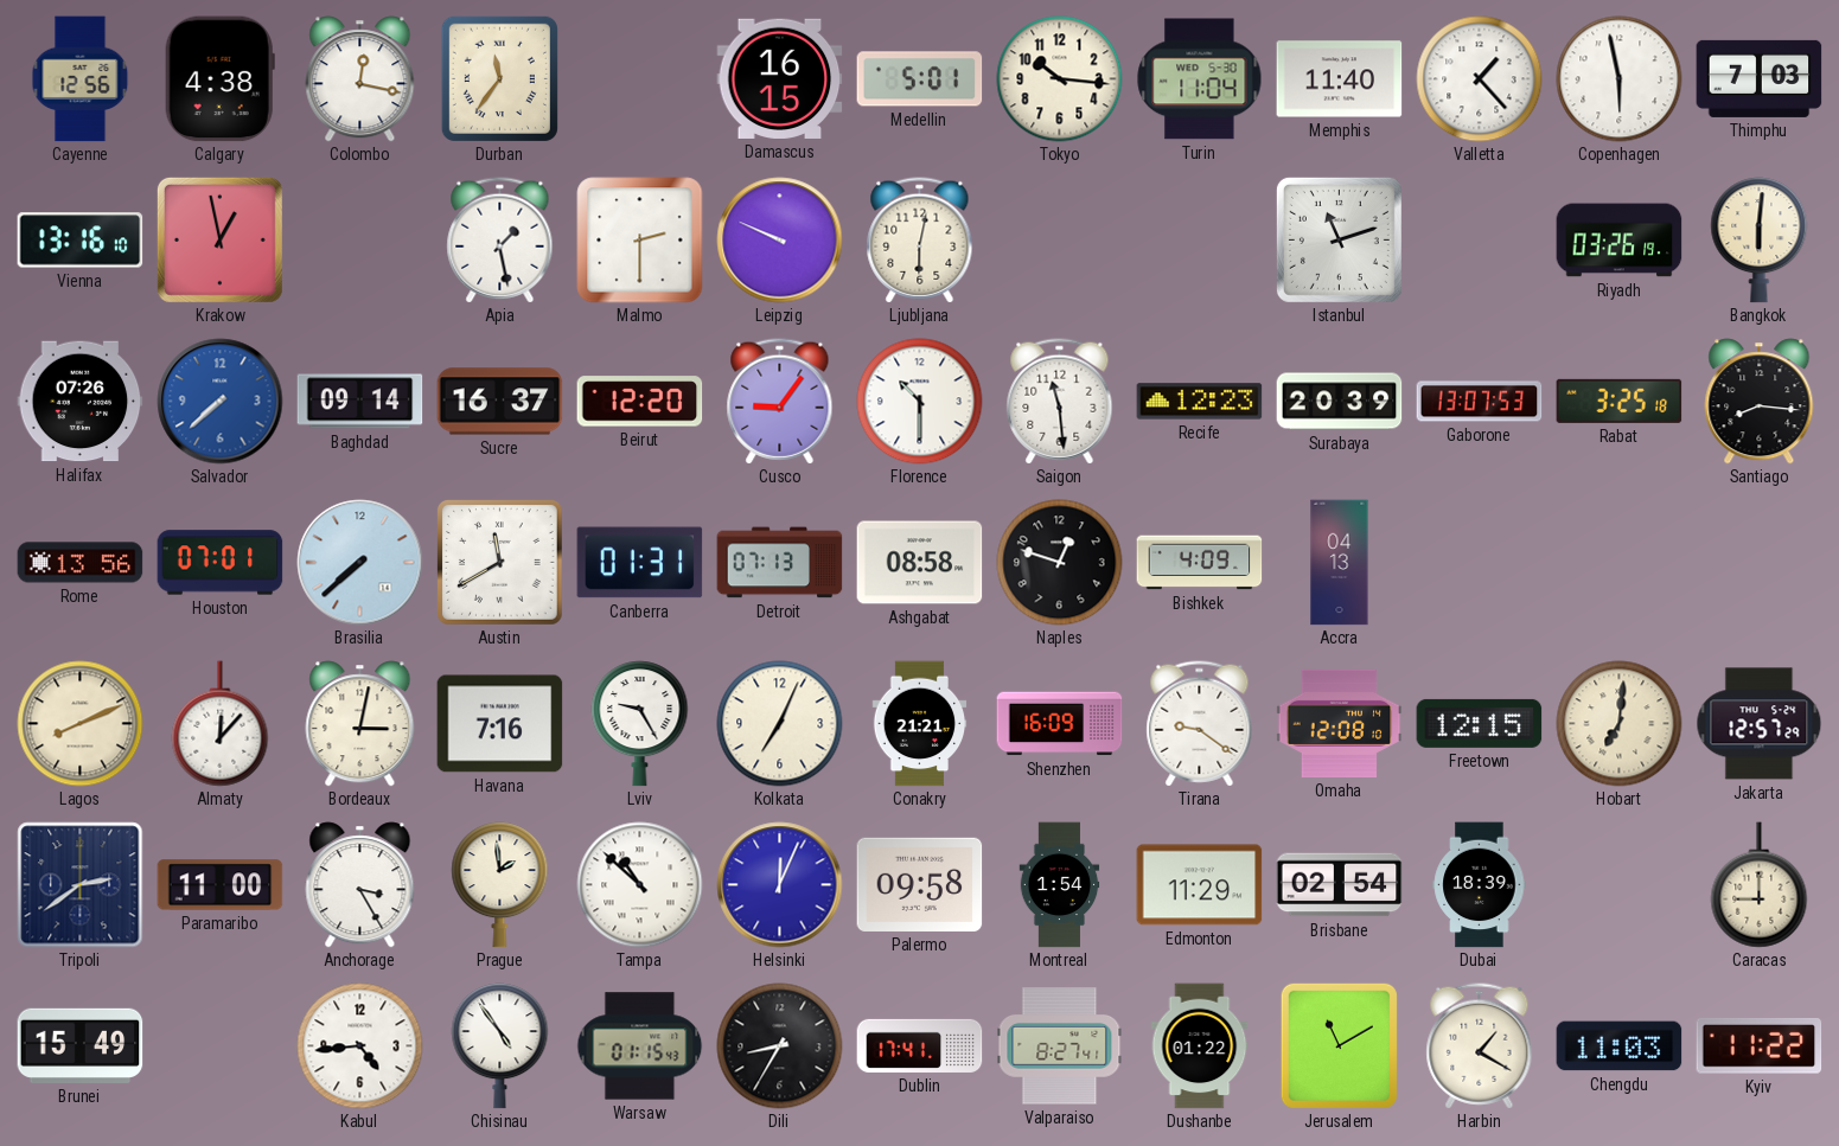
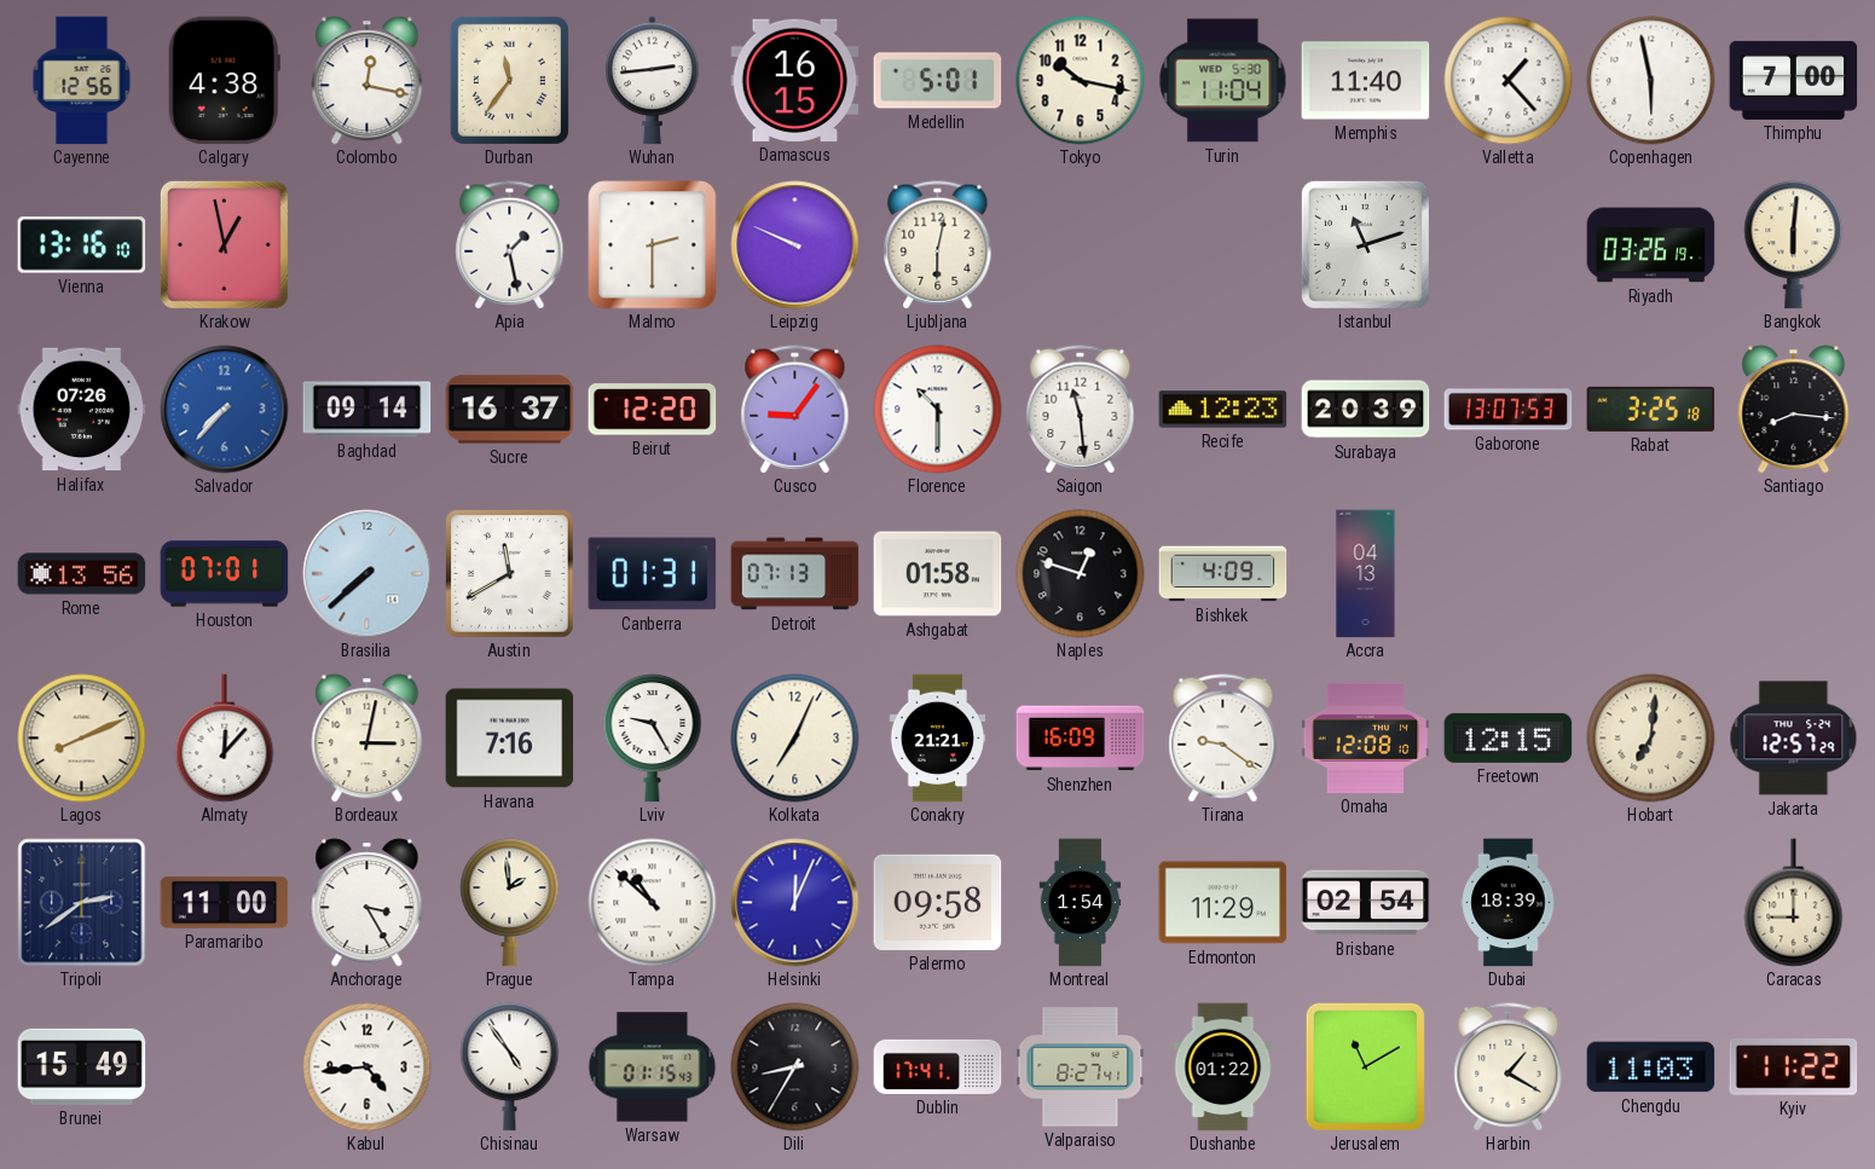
Wuhan: none -> 2:44
Tokyo: 10:16 -> 10:17
Thimphu: 7:03 -> 7:00
Salvador: 7:38 -> 7:37
Ashgabat: 08:58 -> 01:58
